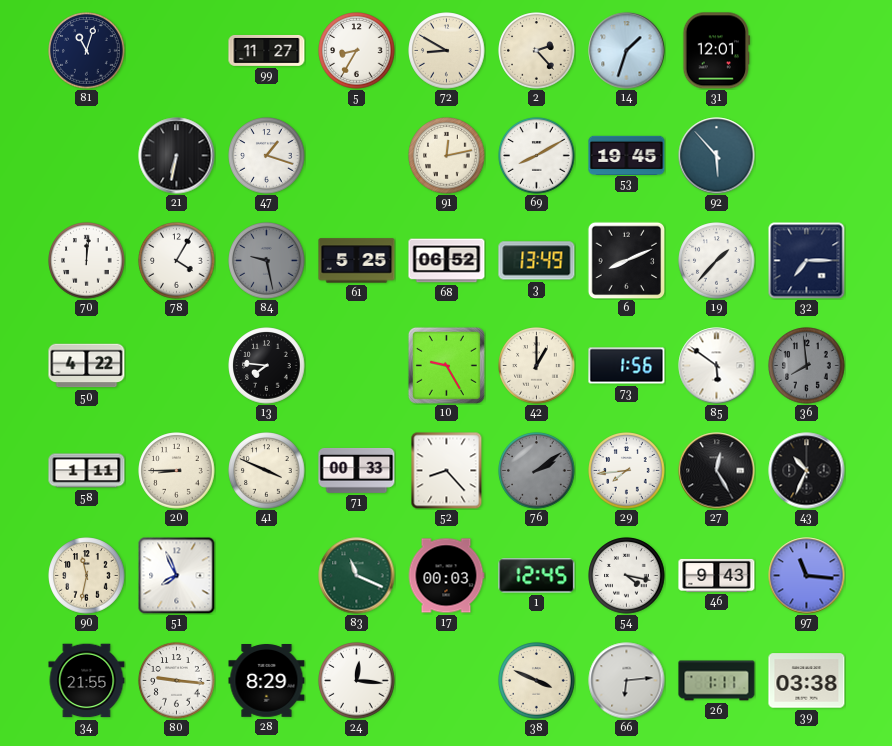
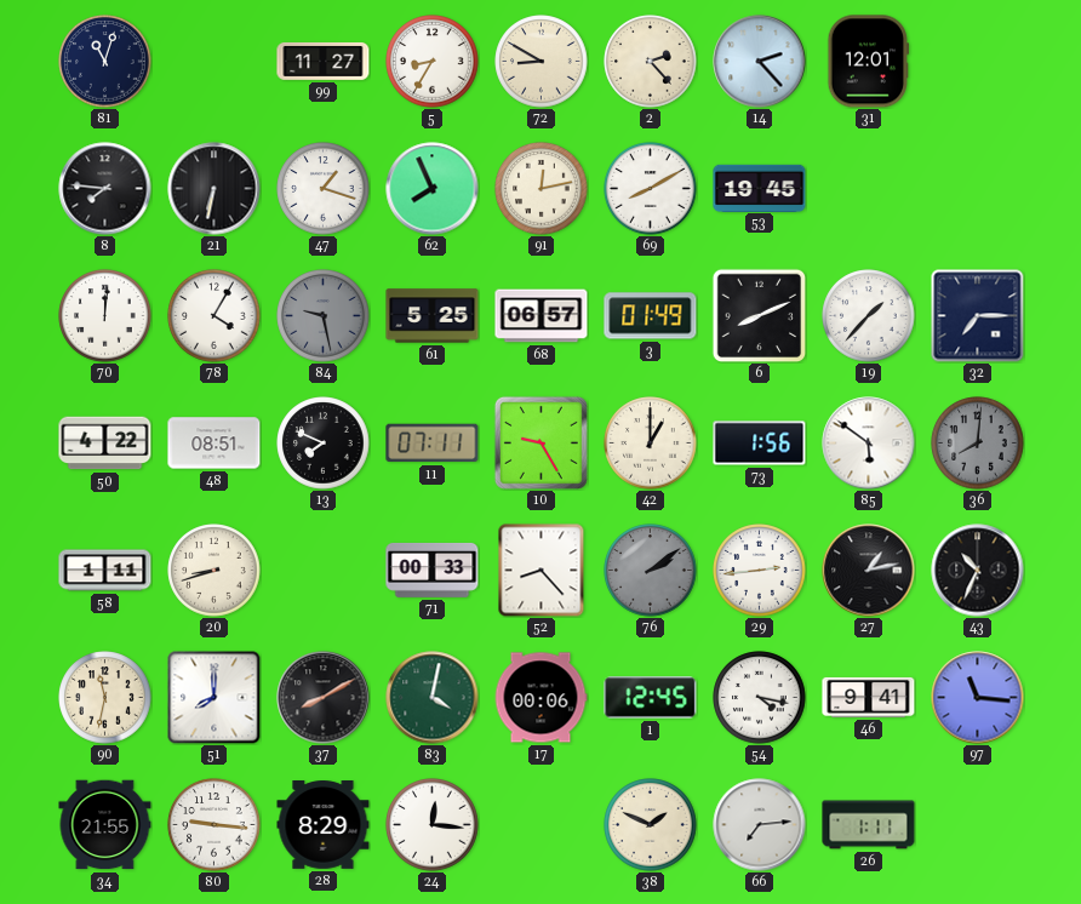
14: 1:33 -> 2:23
8: none -> 7:46
62: none -> 7:56
92: 5:53 -> none
68: 06:52 -> 06:57
3: 13:49 -> 01:49
48: none -> 08:51
13: 7:46 -> 7:49
11: none -> 07:11
36: 7:59 -> 8:01
20: 8:45 -> 8:42
41: 3:49 -> none
29: 7:44 -> 2:44
27: 12:25 -> 1:13
51: 7:56 -> 8:00
37: none -> 8:10
83: 11:19 -> 4:02
17: 00:03 -> 00:06
46: 9:43 -> 9:41
38: 3:49 -> 1:49
66: 6:14 -> 7:14
39: 03:38 -> none
